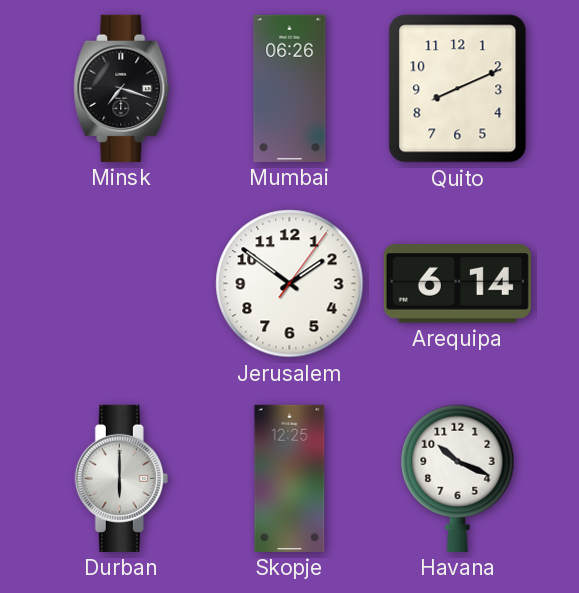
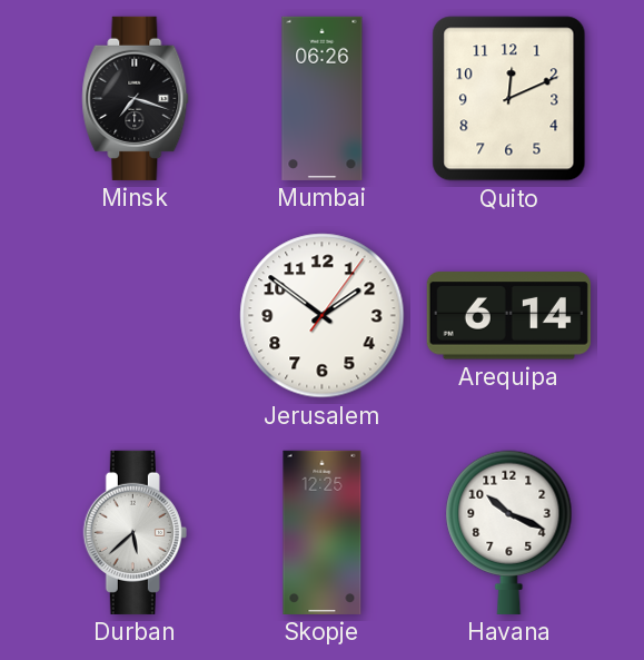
Quito: 8:11 -> 12:11
Durban: 6:00 -> 5:38
